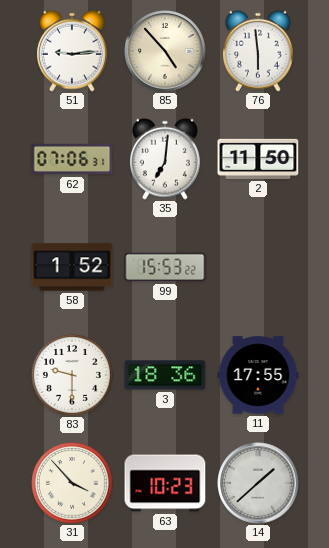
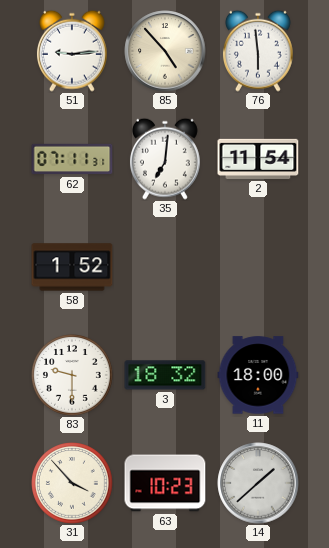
62: 07:06 -> 07:11
2: 11:50 -> 11:54
99: 15:53 -> none
3: 18:36 -> 18:32
11: 17:55 -> 18:00
